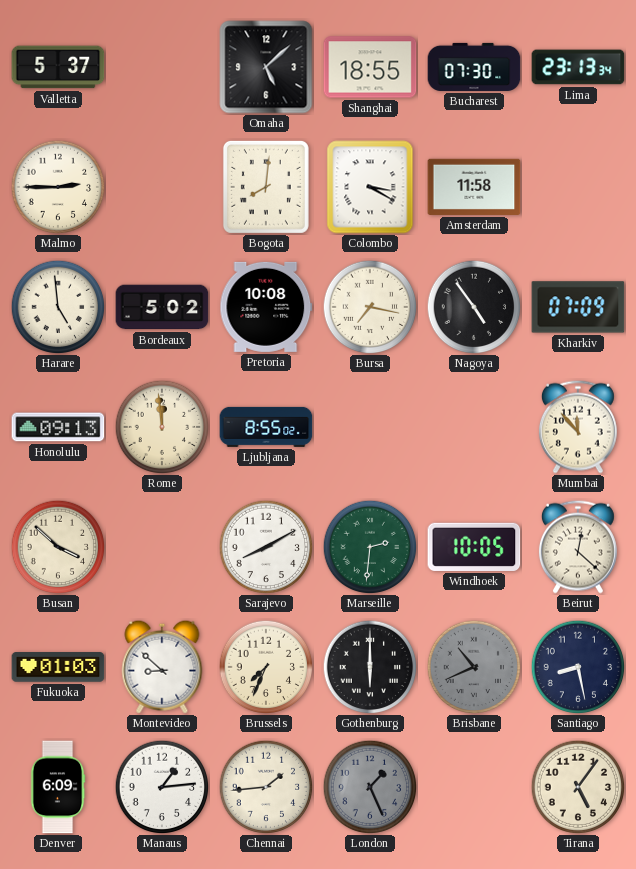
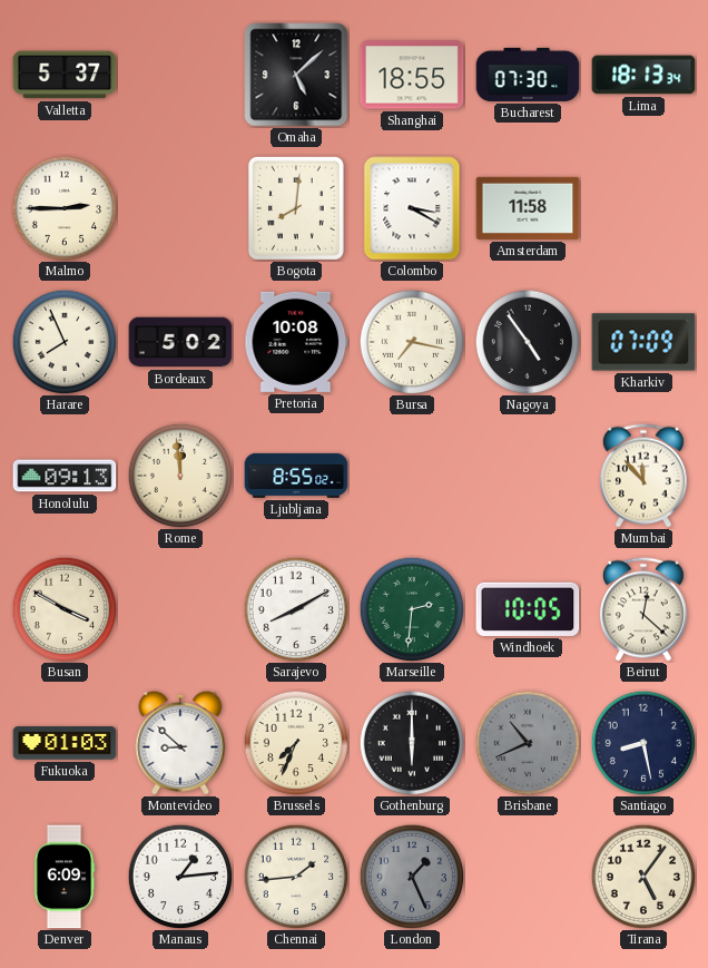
Lima: 23:13 -> 18:13
Harare: 4:59 -> 7:56
Busan: 3:52 -> 3:50
